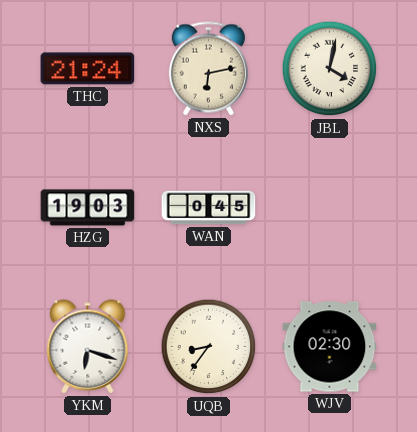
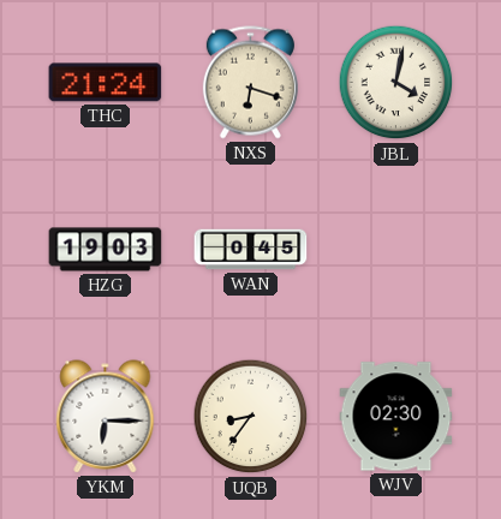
NXS: 6:13 -> 6:18
YKM: 6:18 -> 6:15
